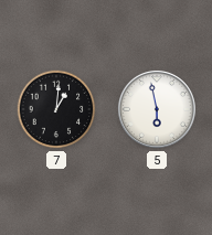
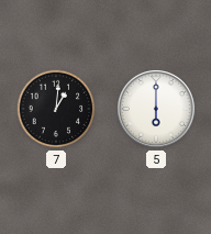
5: 5:58 -> 6:00
